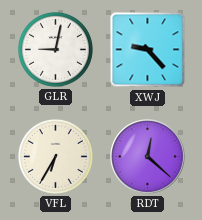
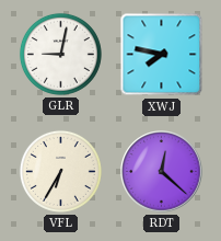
XWJ: 9:23 -> 7:47
